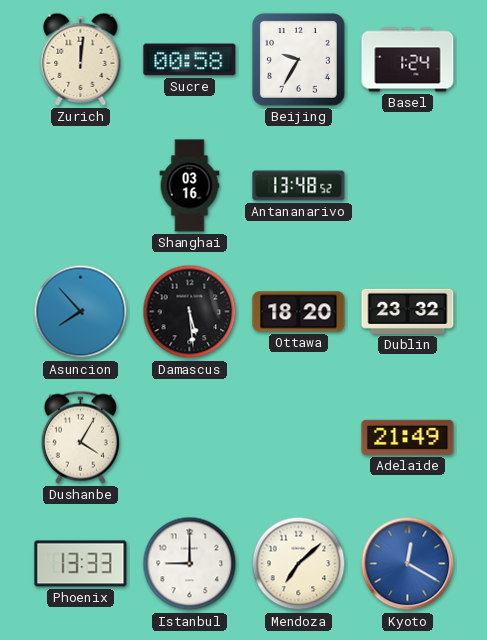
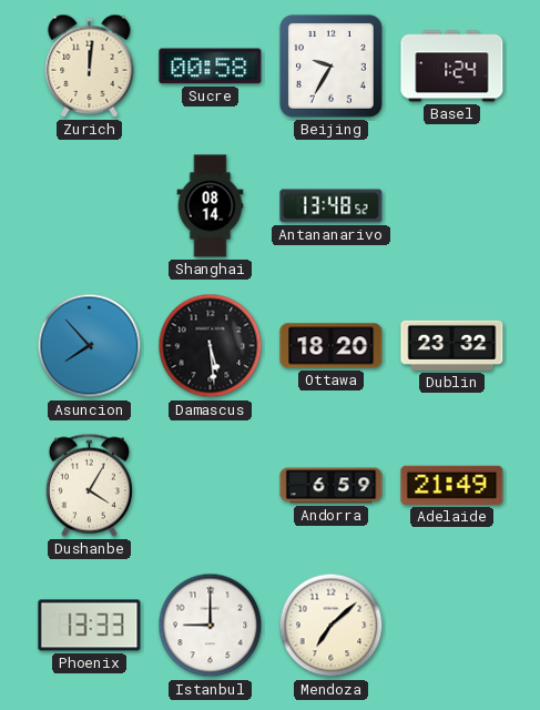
Shanghai: 03:16 -> 08:14
Andorra: none -> 6:59
Kyoto: 12:20 -> none
